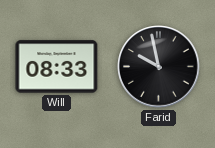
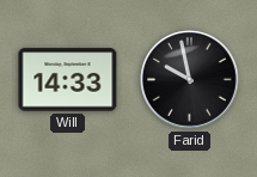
Will: 08:33 -> 14:33
